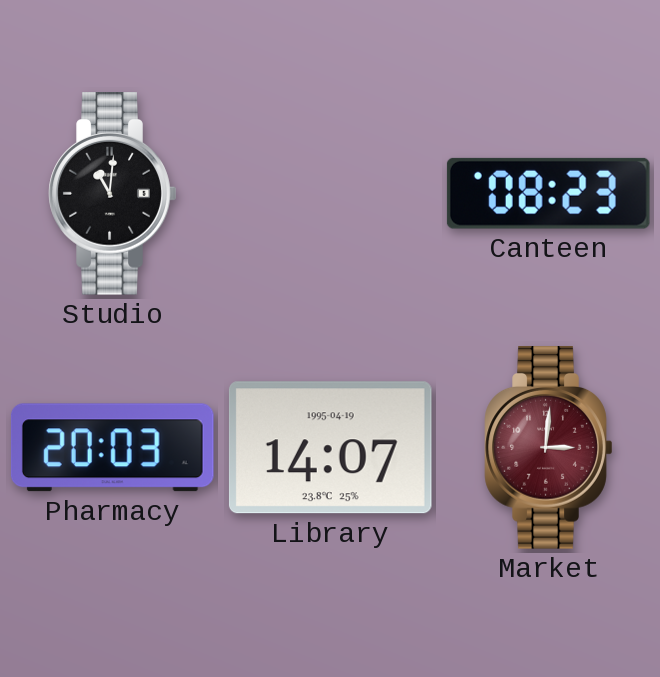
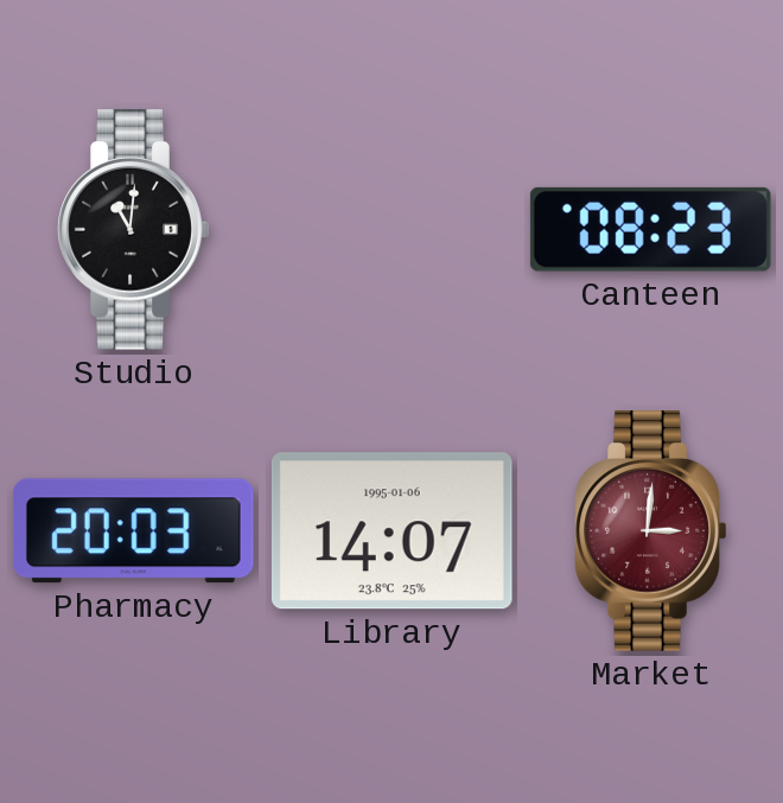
Library date: 1995-04-19 -> 1995-01-06
